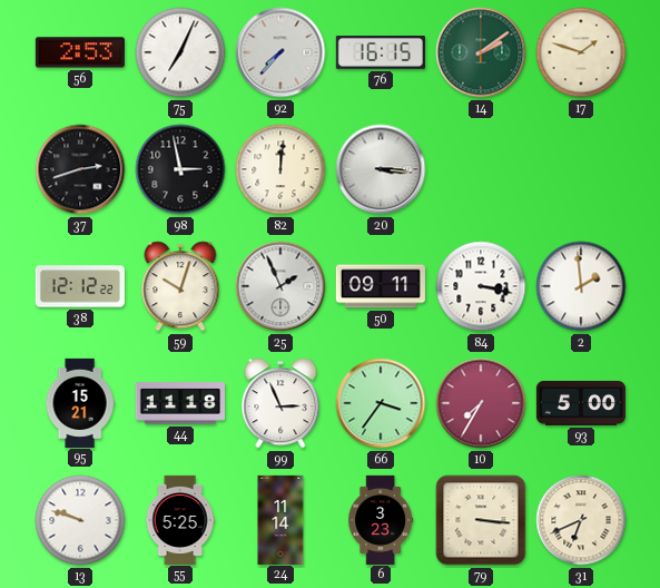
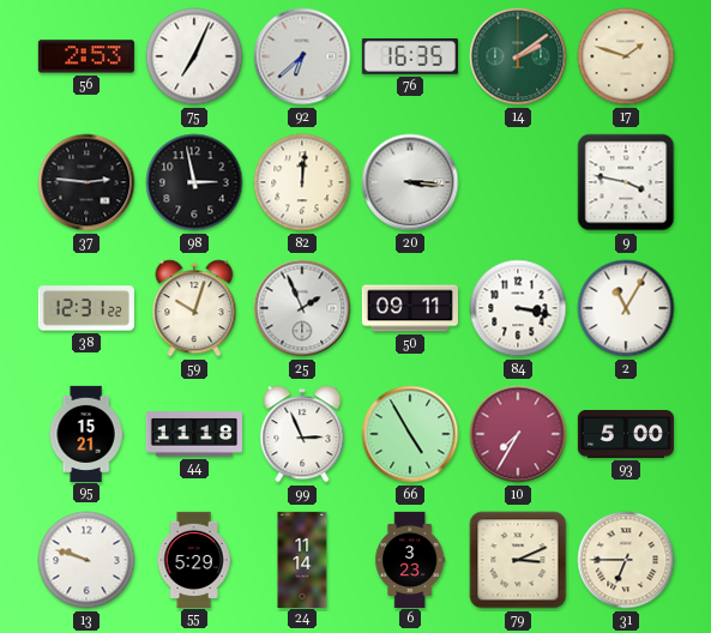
92: 7:37 -> 6:38
76: 16:15 -> 16:35
37: 2:42 -> 2:46
9: none -> 3:47
38: 12:12 -> 12:31
2: 1:59 -> 11:05
66: 3:36 -> 4:55
55: 5:25 -> 5:29
79: 3:16 -> 3:11
31: 6:41 -> 6:45
